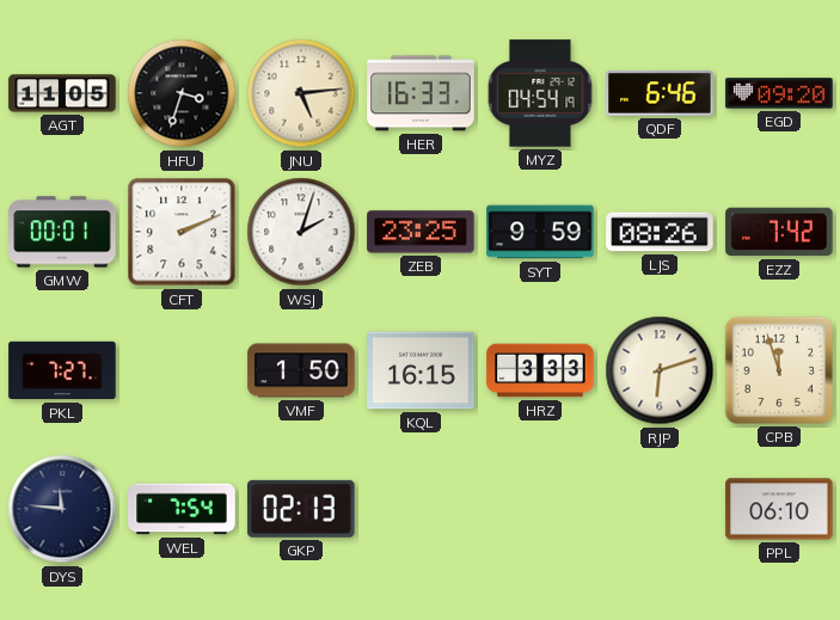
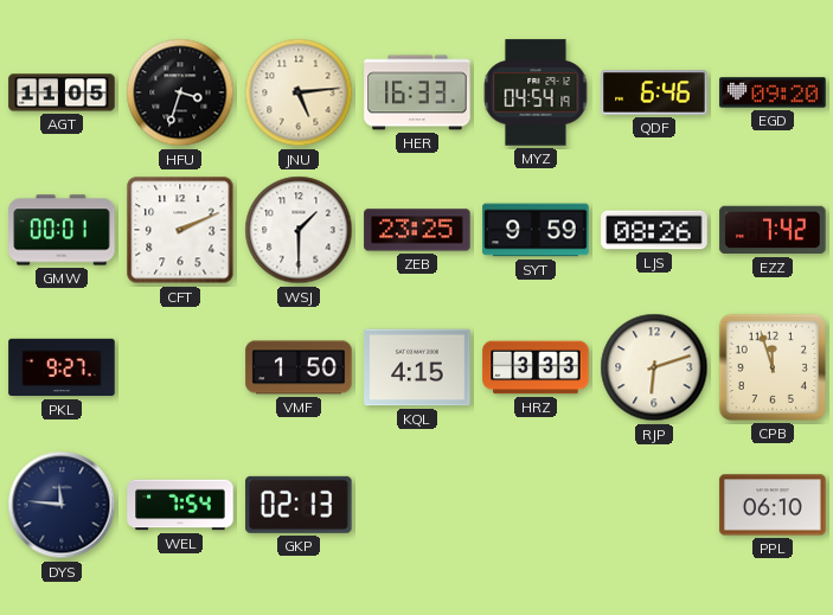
WSJ: 2:03 -> 1:30
PKL: 7:27 -> 9:27
KQL: 16:15 -> 4:15
